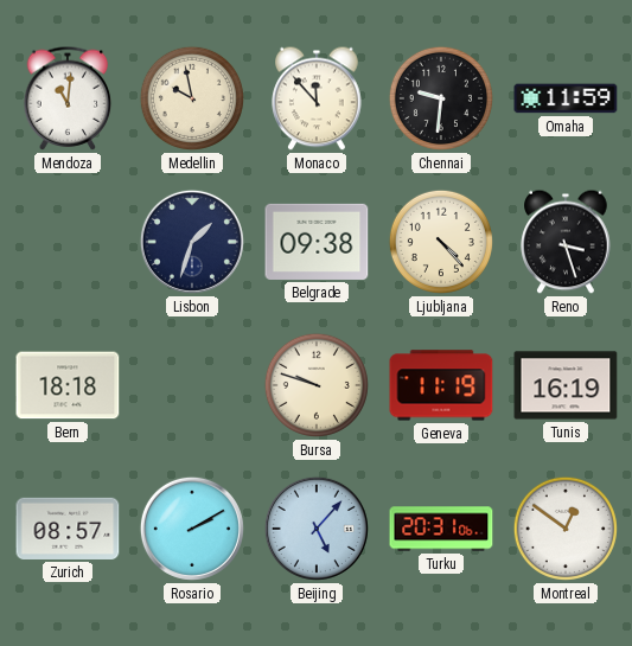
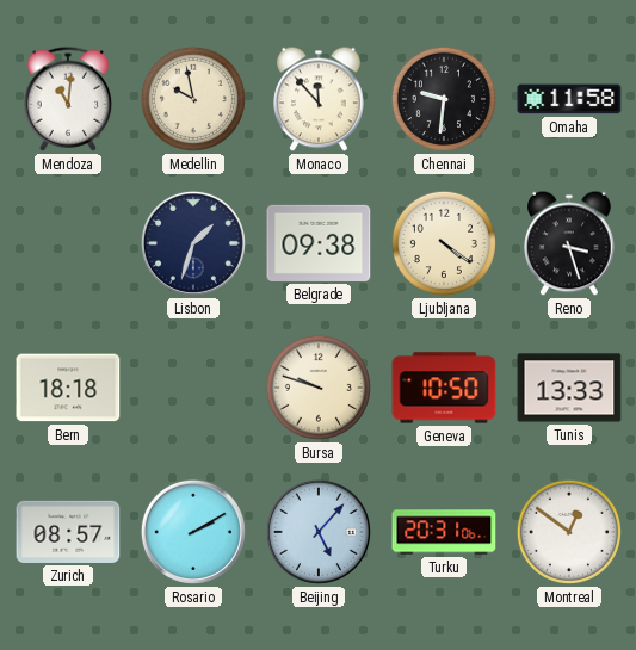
Omaha: 11:59 -> 11:58
Ljubljana: 4:23 -> 4:21
Geneva: 11:19 -> 10:50
Tunis: 16:19 -> 13:33
